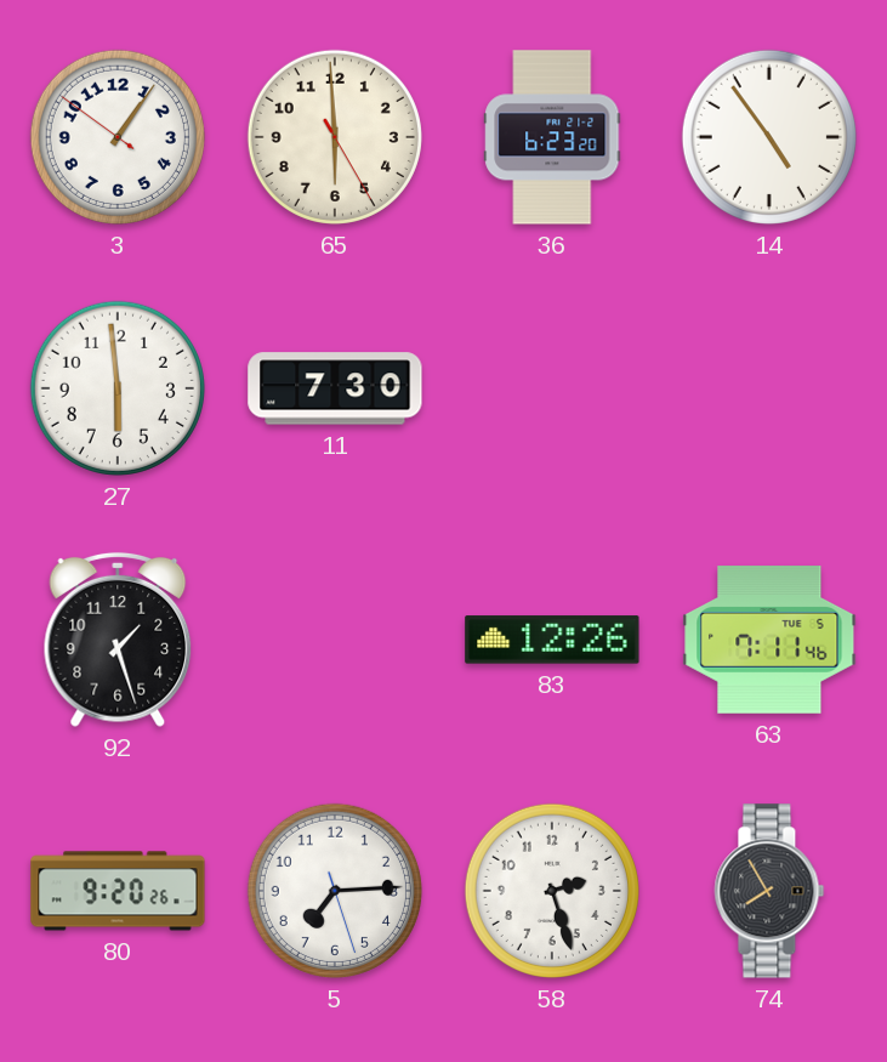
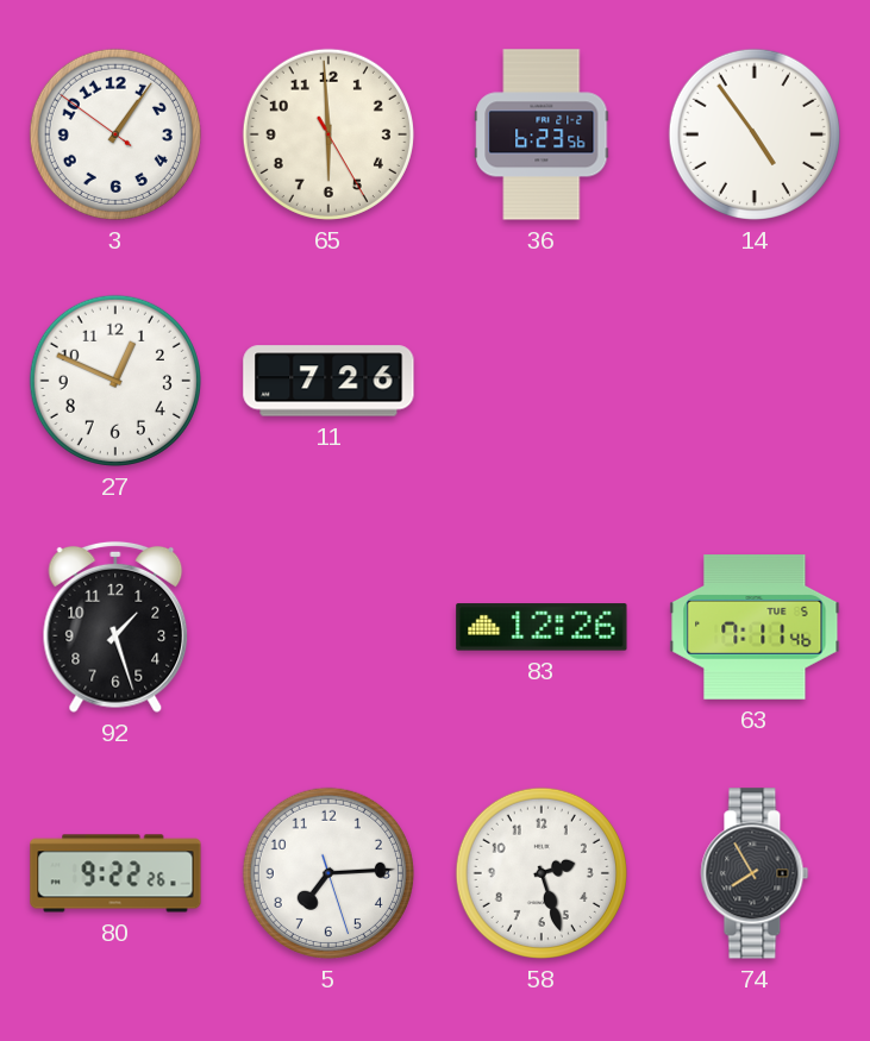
36: 6:23:20 -> 6:23:56
27: 5:59 -> 12:49
11: 7:30 -> 7:26
80: 9:20 -> 9:22
